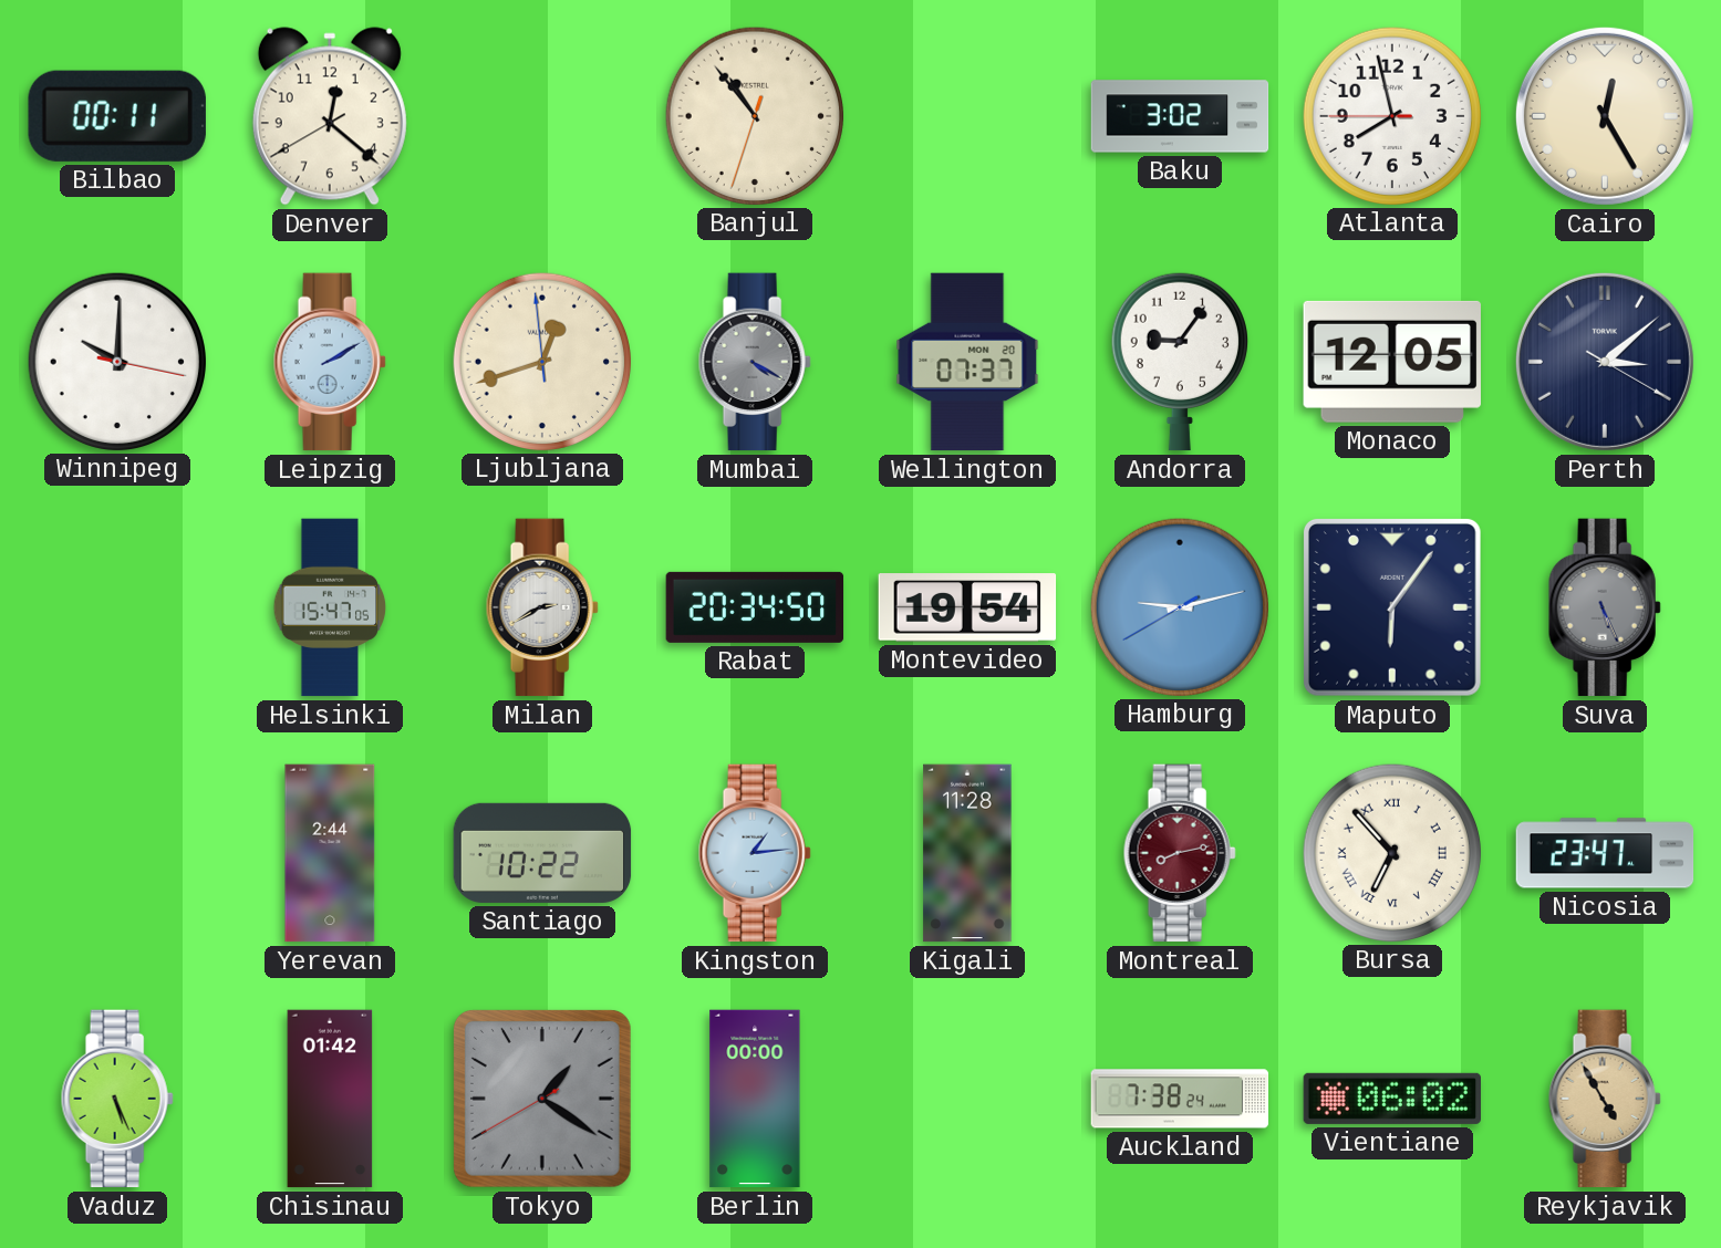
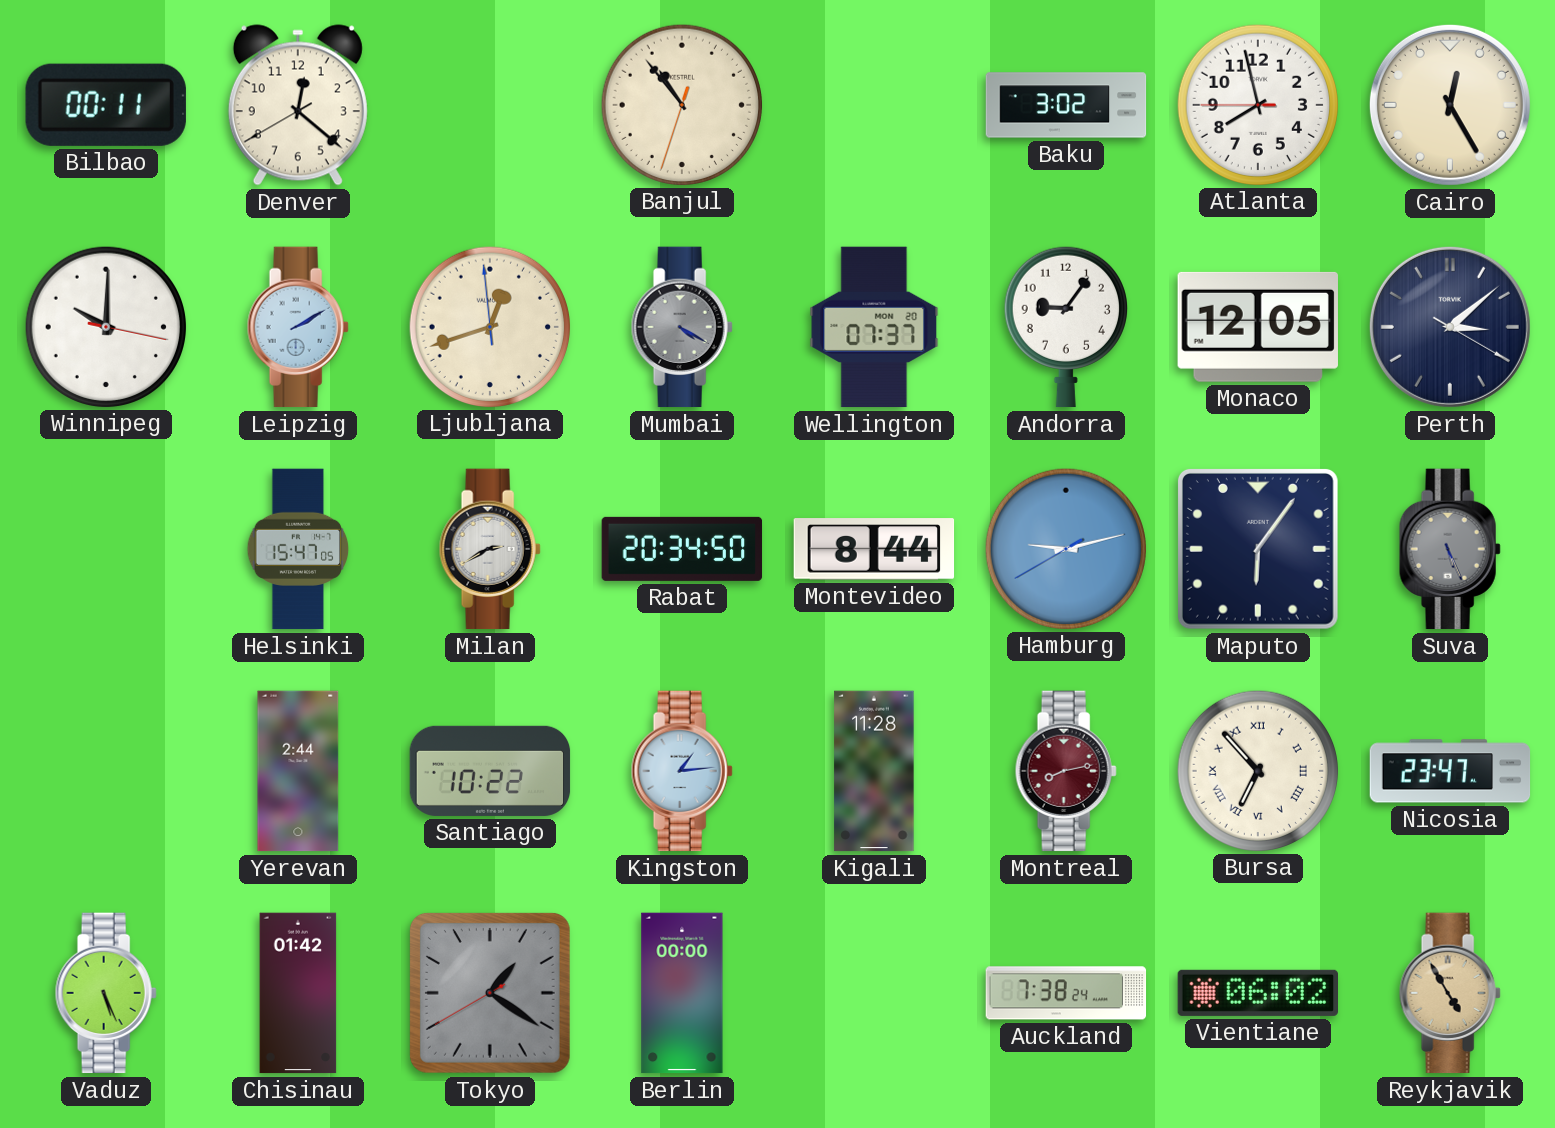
Montevideo: 19:54 -> 8:44
